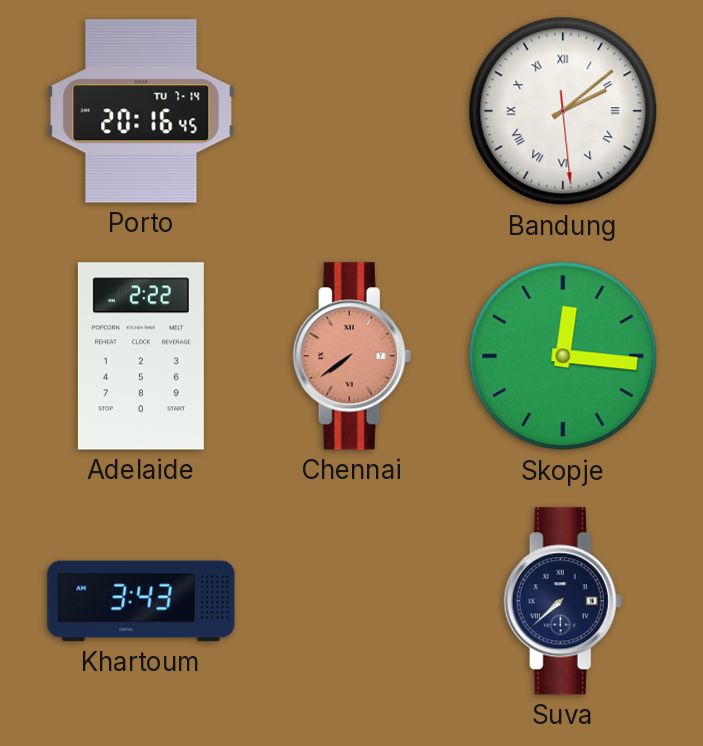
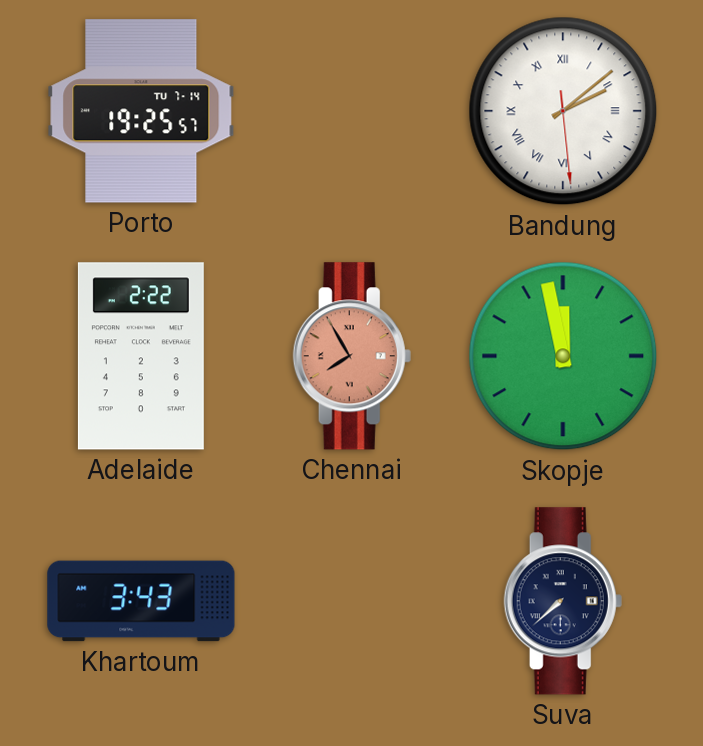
Porto: 20:16 -> 19:25
Chennai: 7:39 -> 7:55
Skopje: 12:16 -> 11:58
